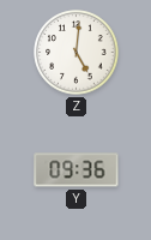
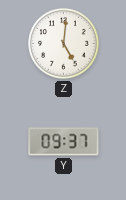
Y: 09:36 -> 09:37
